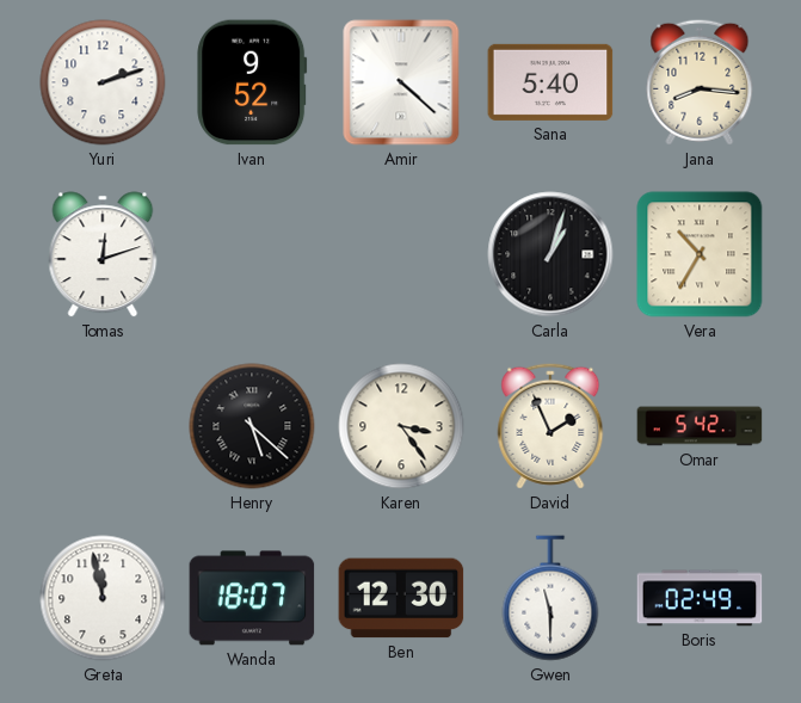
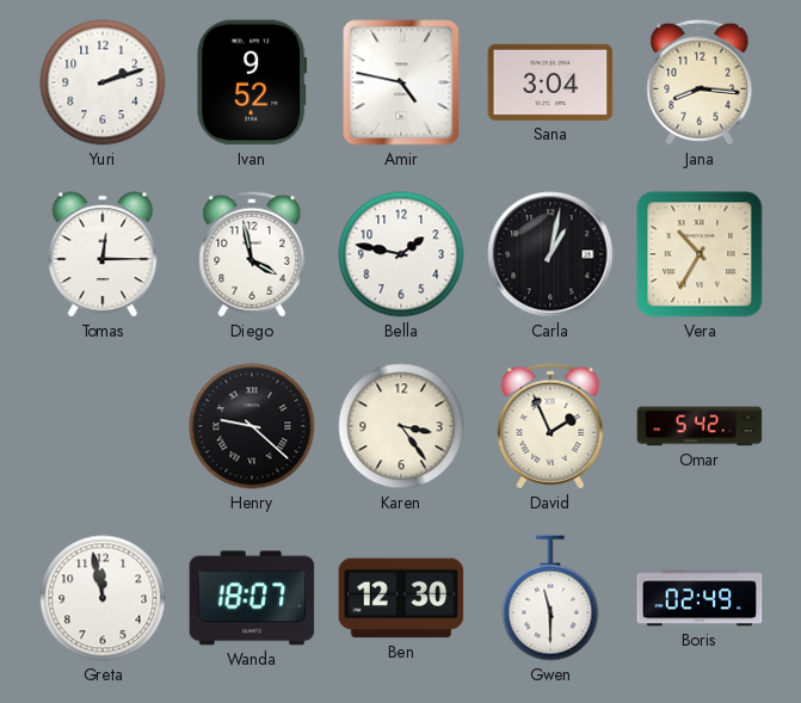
Amir: 4:22 -> 4:47
Sana: 5:40 -> 3:04
Tomas: 12:12 -> 12:15
Diego: none -> 3:58
Bella: none -> 1:47
Carla: 1:03 -> 1:02
Henry: 5:22 -> 9:22
